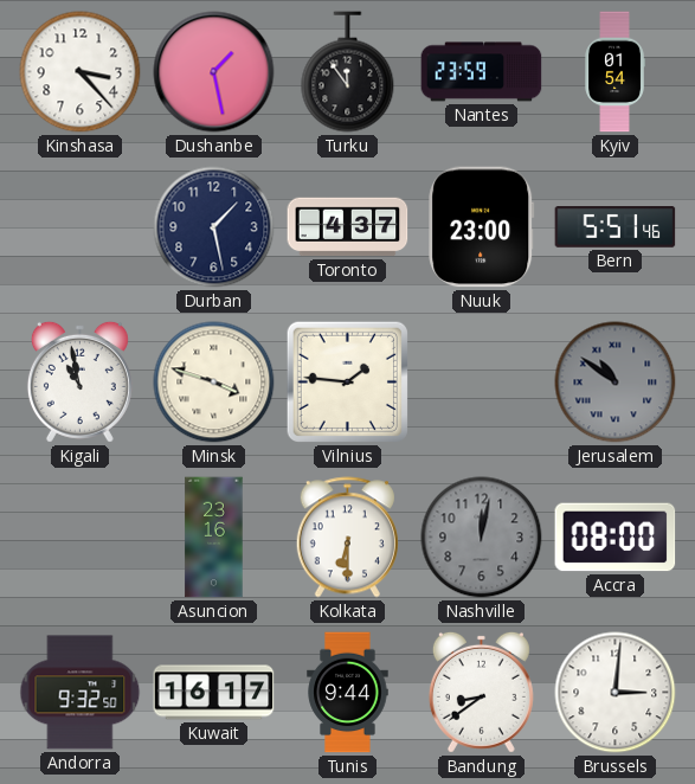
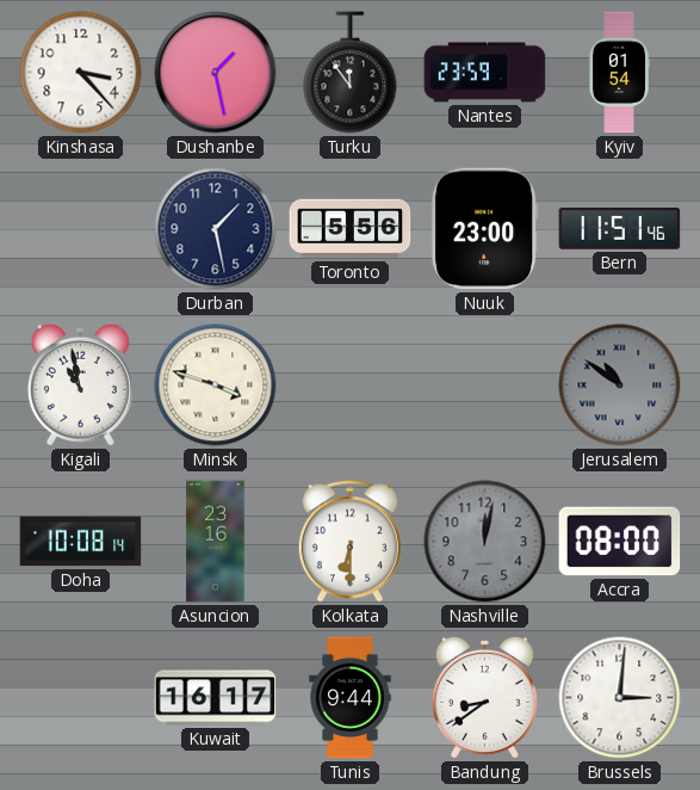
Toronto: 4:37 -> 5:56
Bern: 5:51 -> 11:51
Vilnius: 1:46 -> none
Doha: none -> 10:08
Andorra: 9:32 -> none
